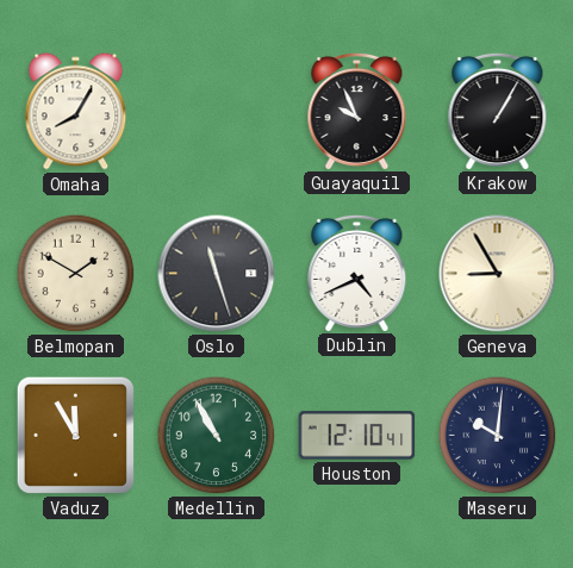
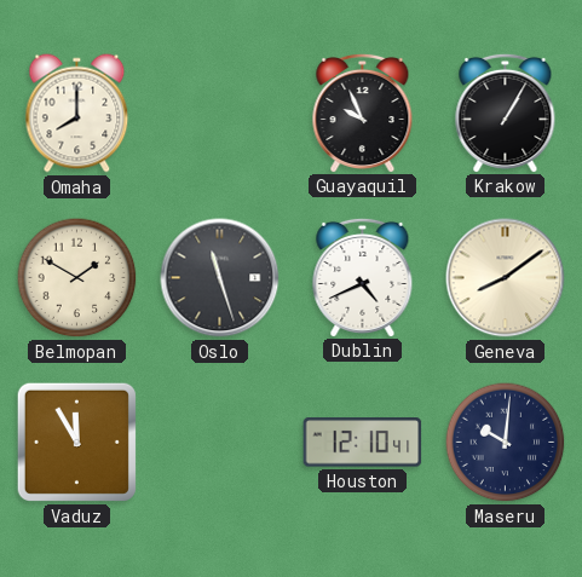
Omaha: 8:05 -> 8:00
Geneva: 8:55 -> 8:09
Medellin: 10:55 -> none
